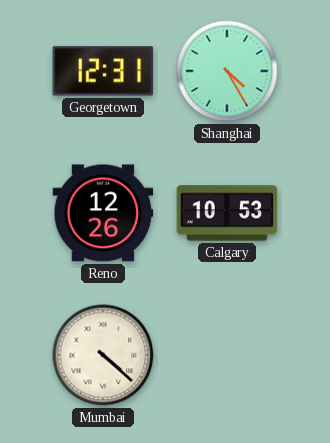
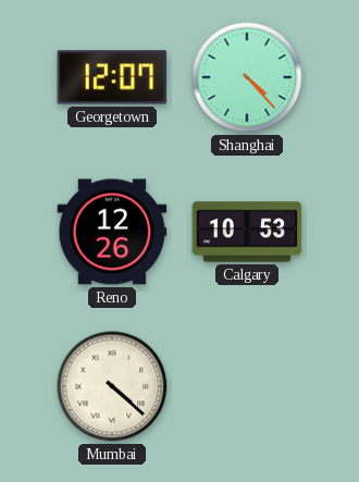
Georgetown: 12:31 -> 12:07
Shanghai: 4:25 -> 4:23
